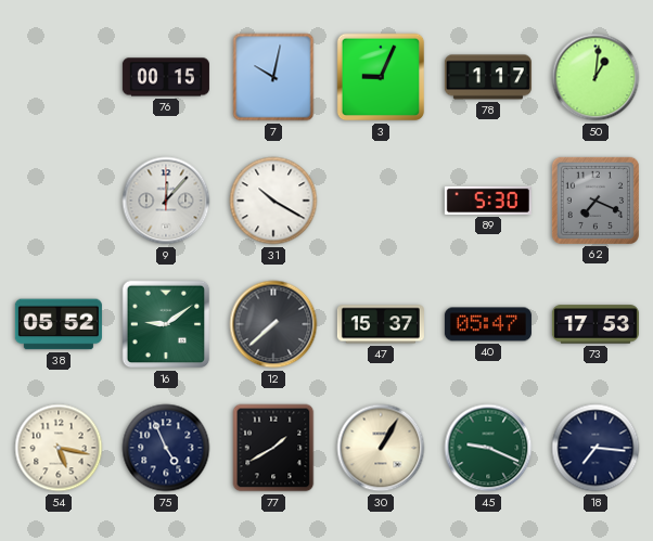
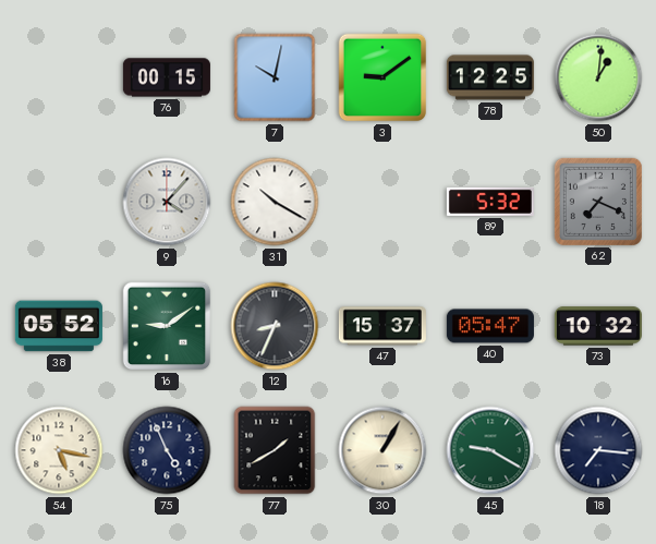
3: 9:04 -> 9:09
78: 1:17 -> 12:25
9: 12:07 -> 4:07
89: 5:30 -> 5:32
12: 7:38 -> 8:34
73: 17:53 -> 10:32
45: 9:19 -> 9:20
